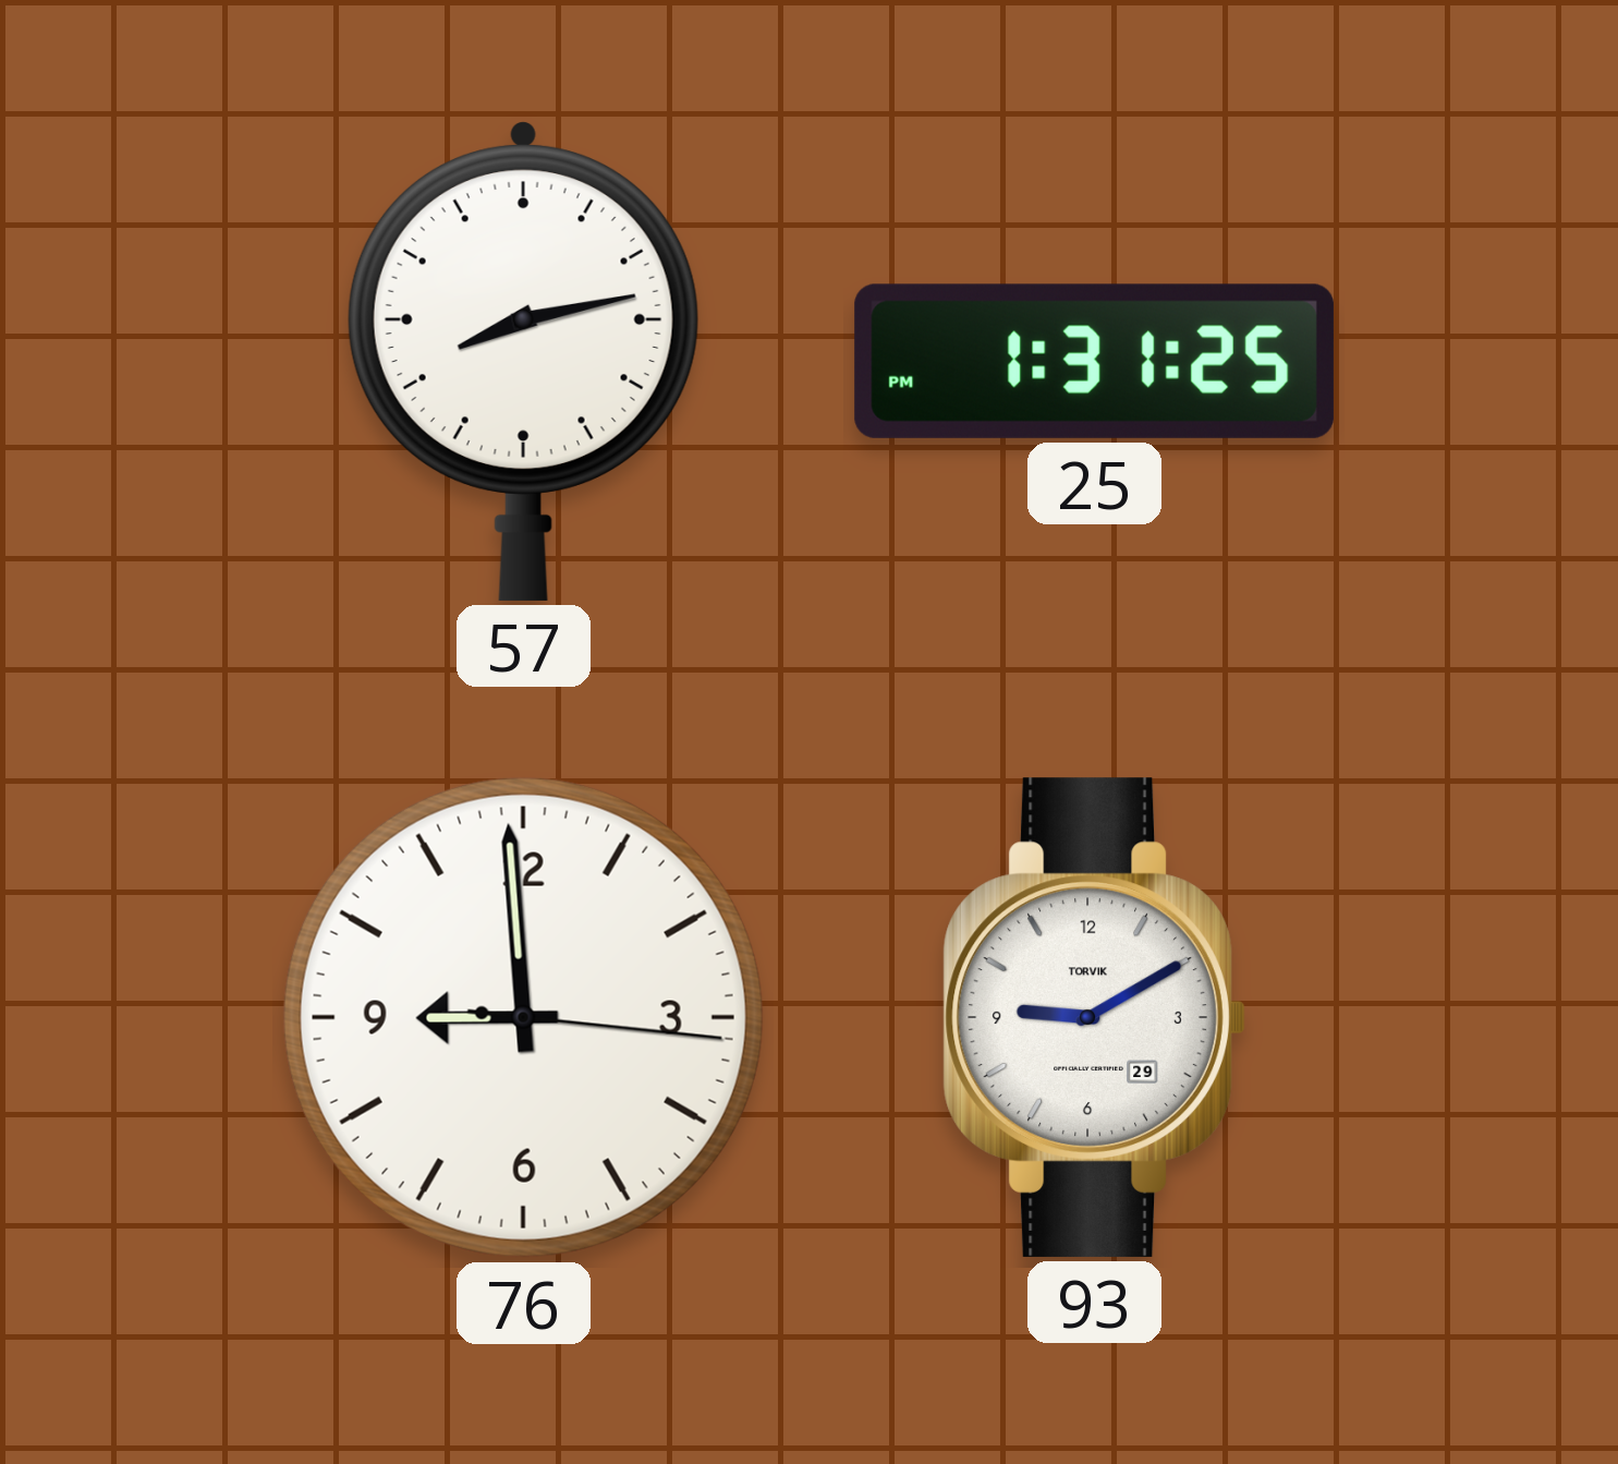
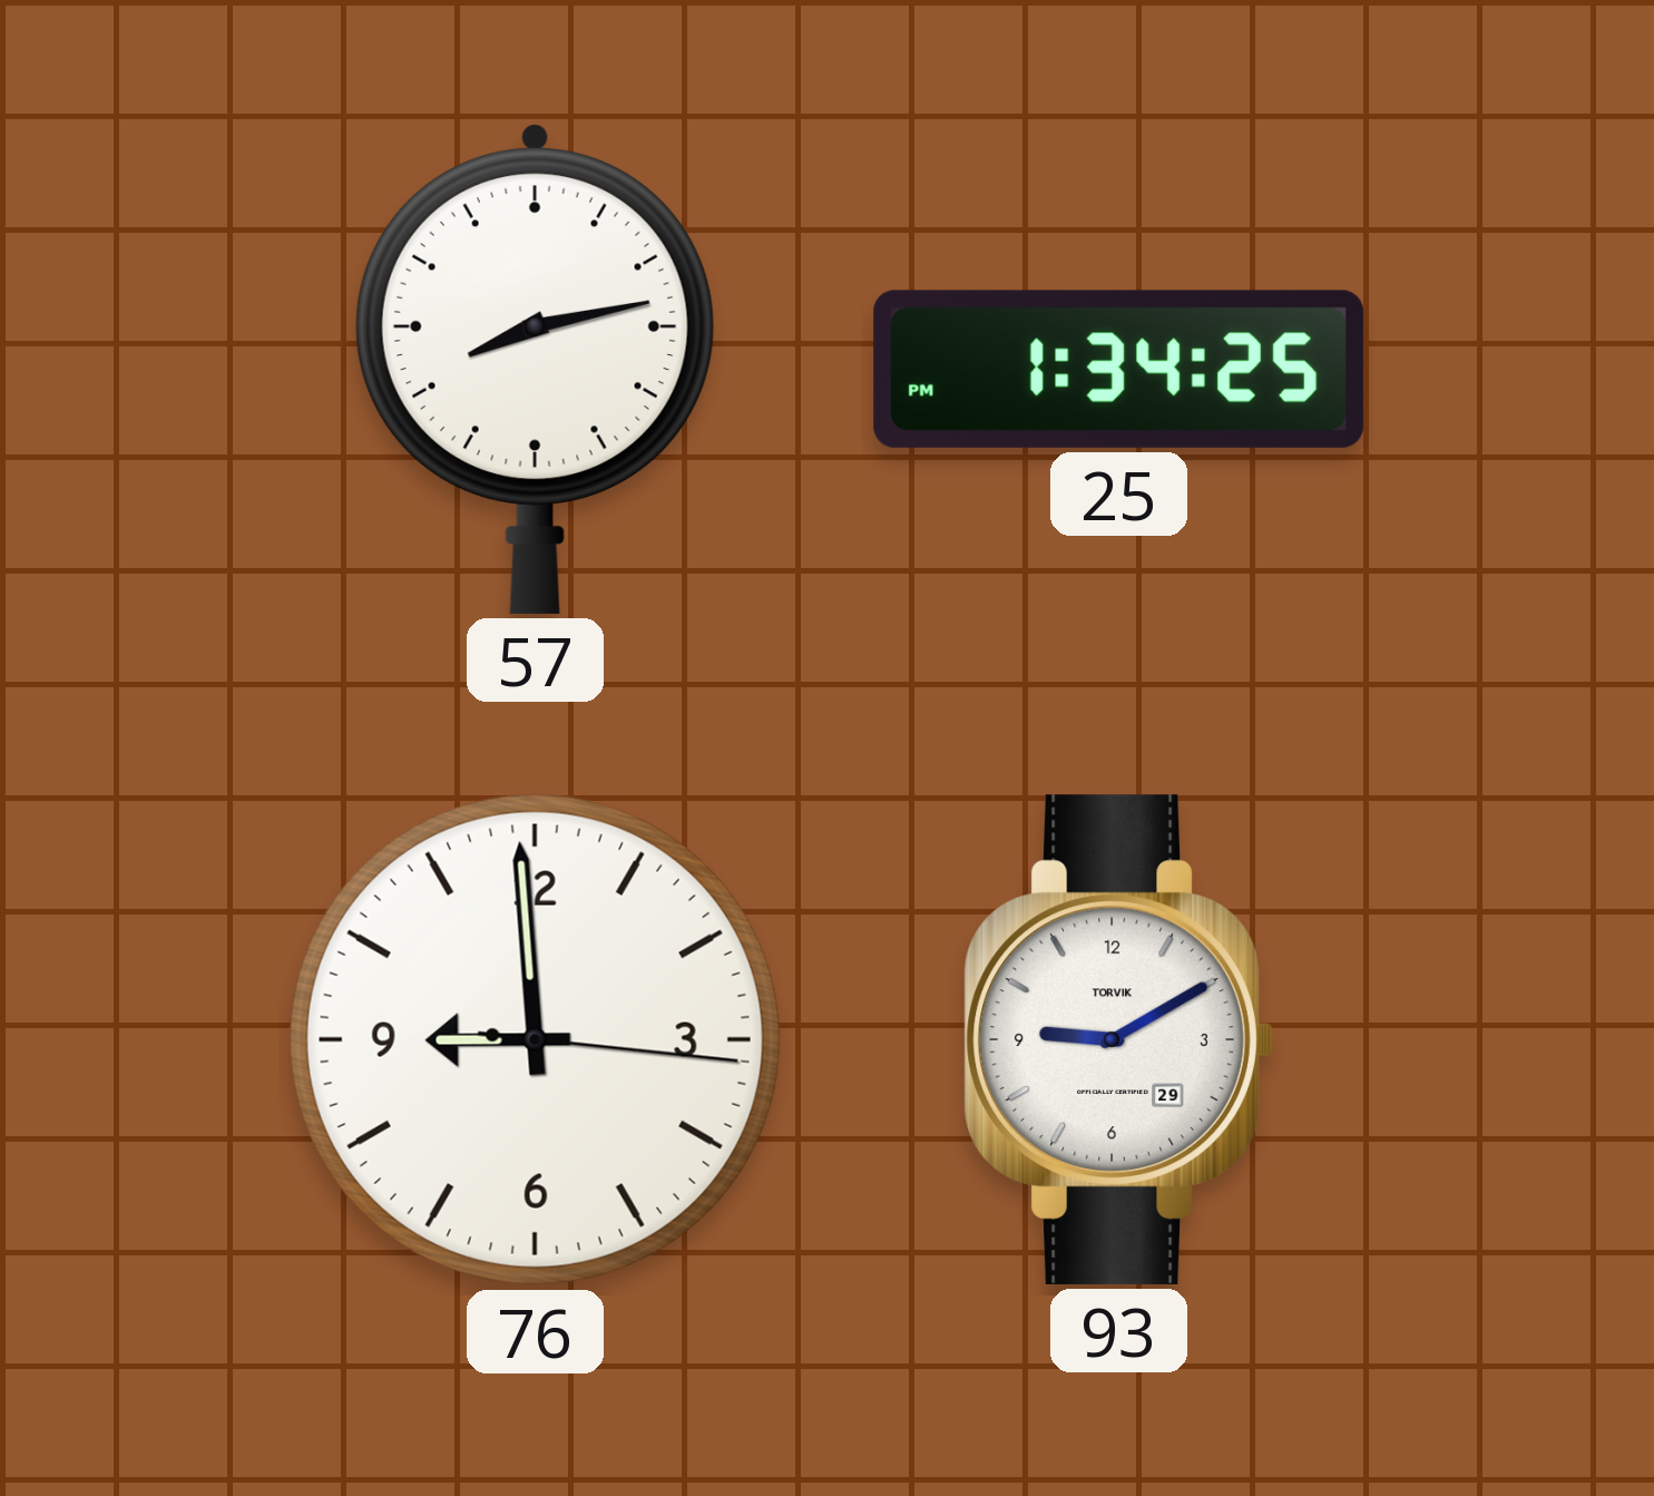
25: 1:31 -> 1:34
